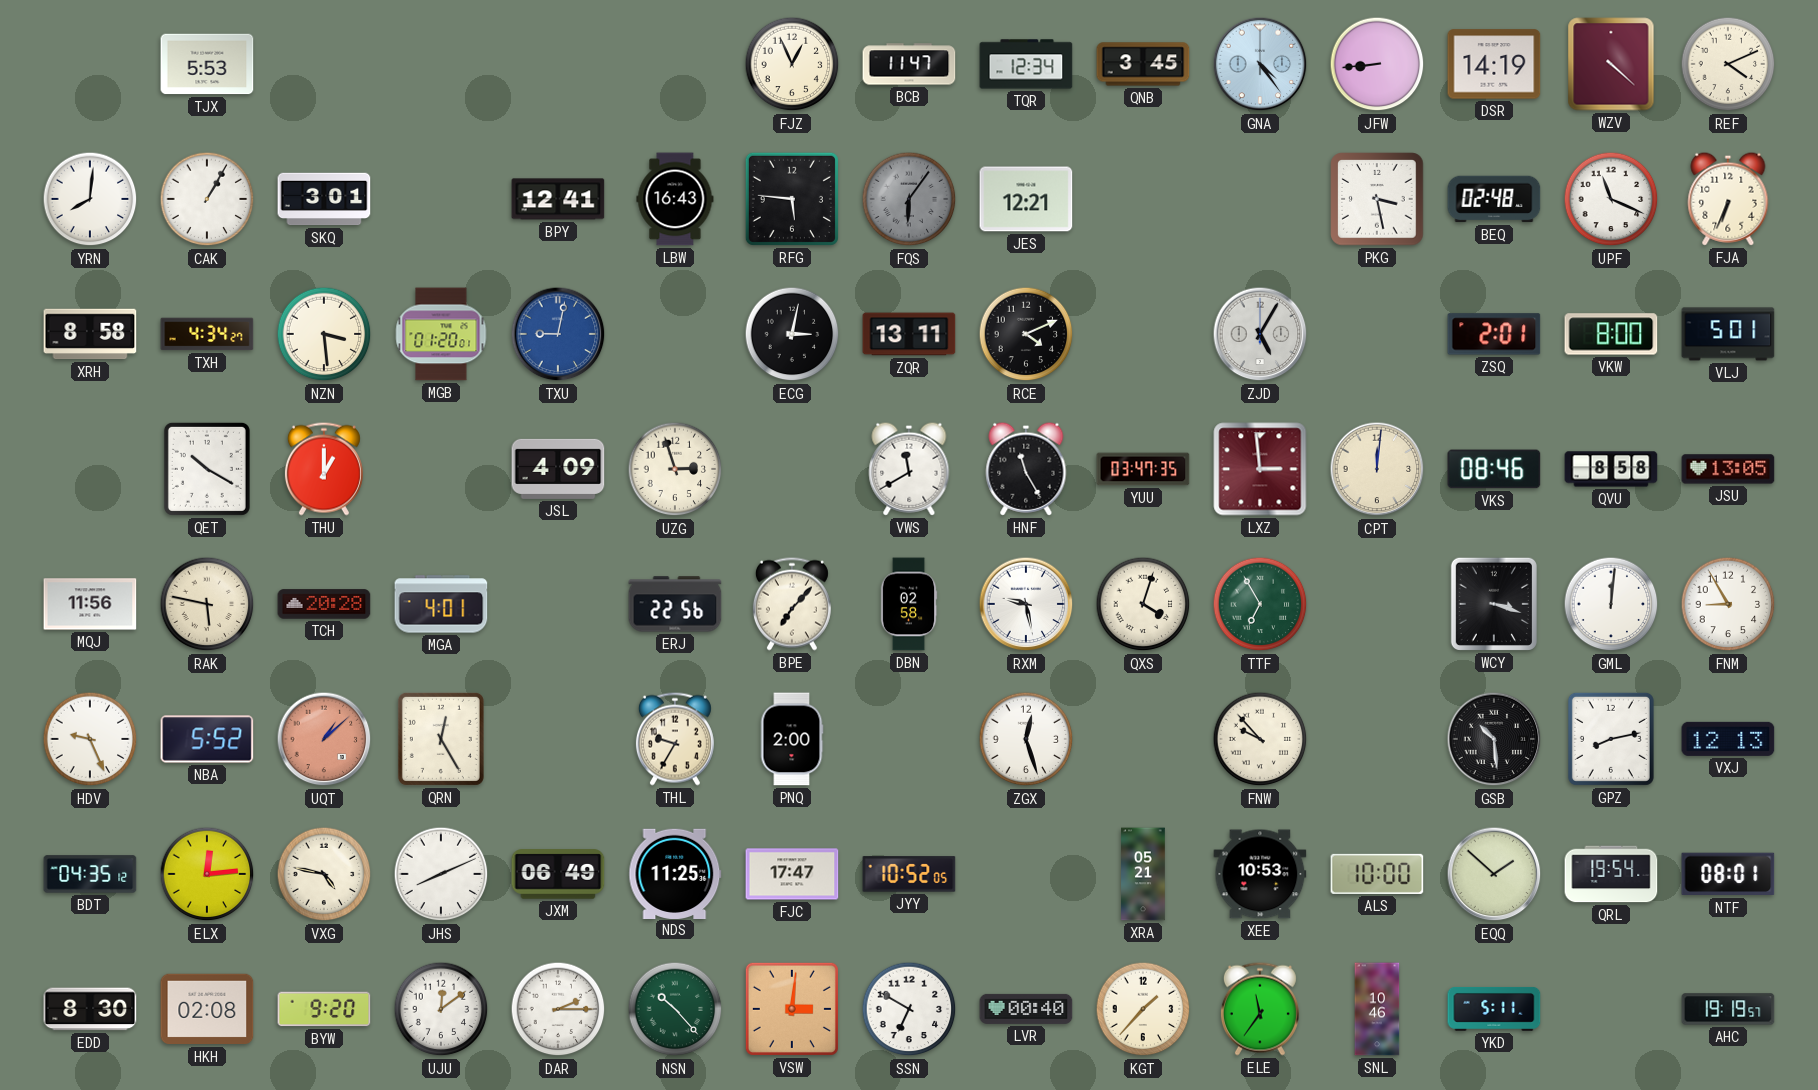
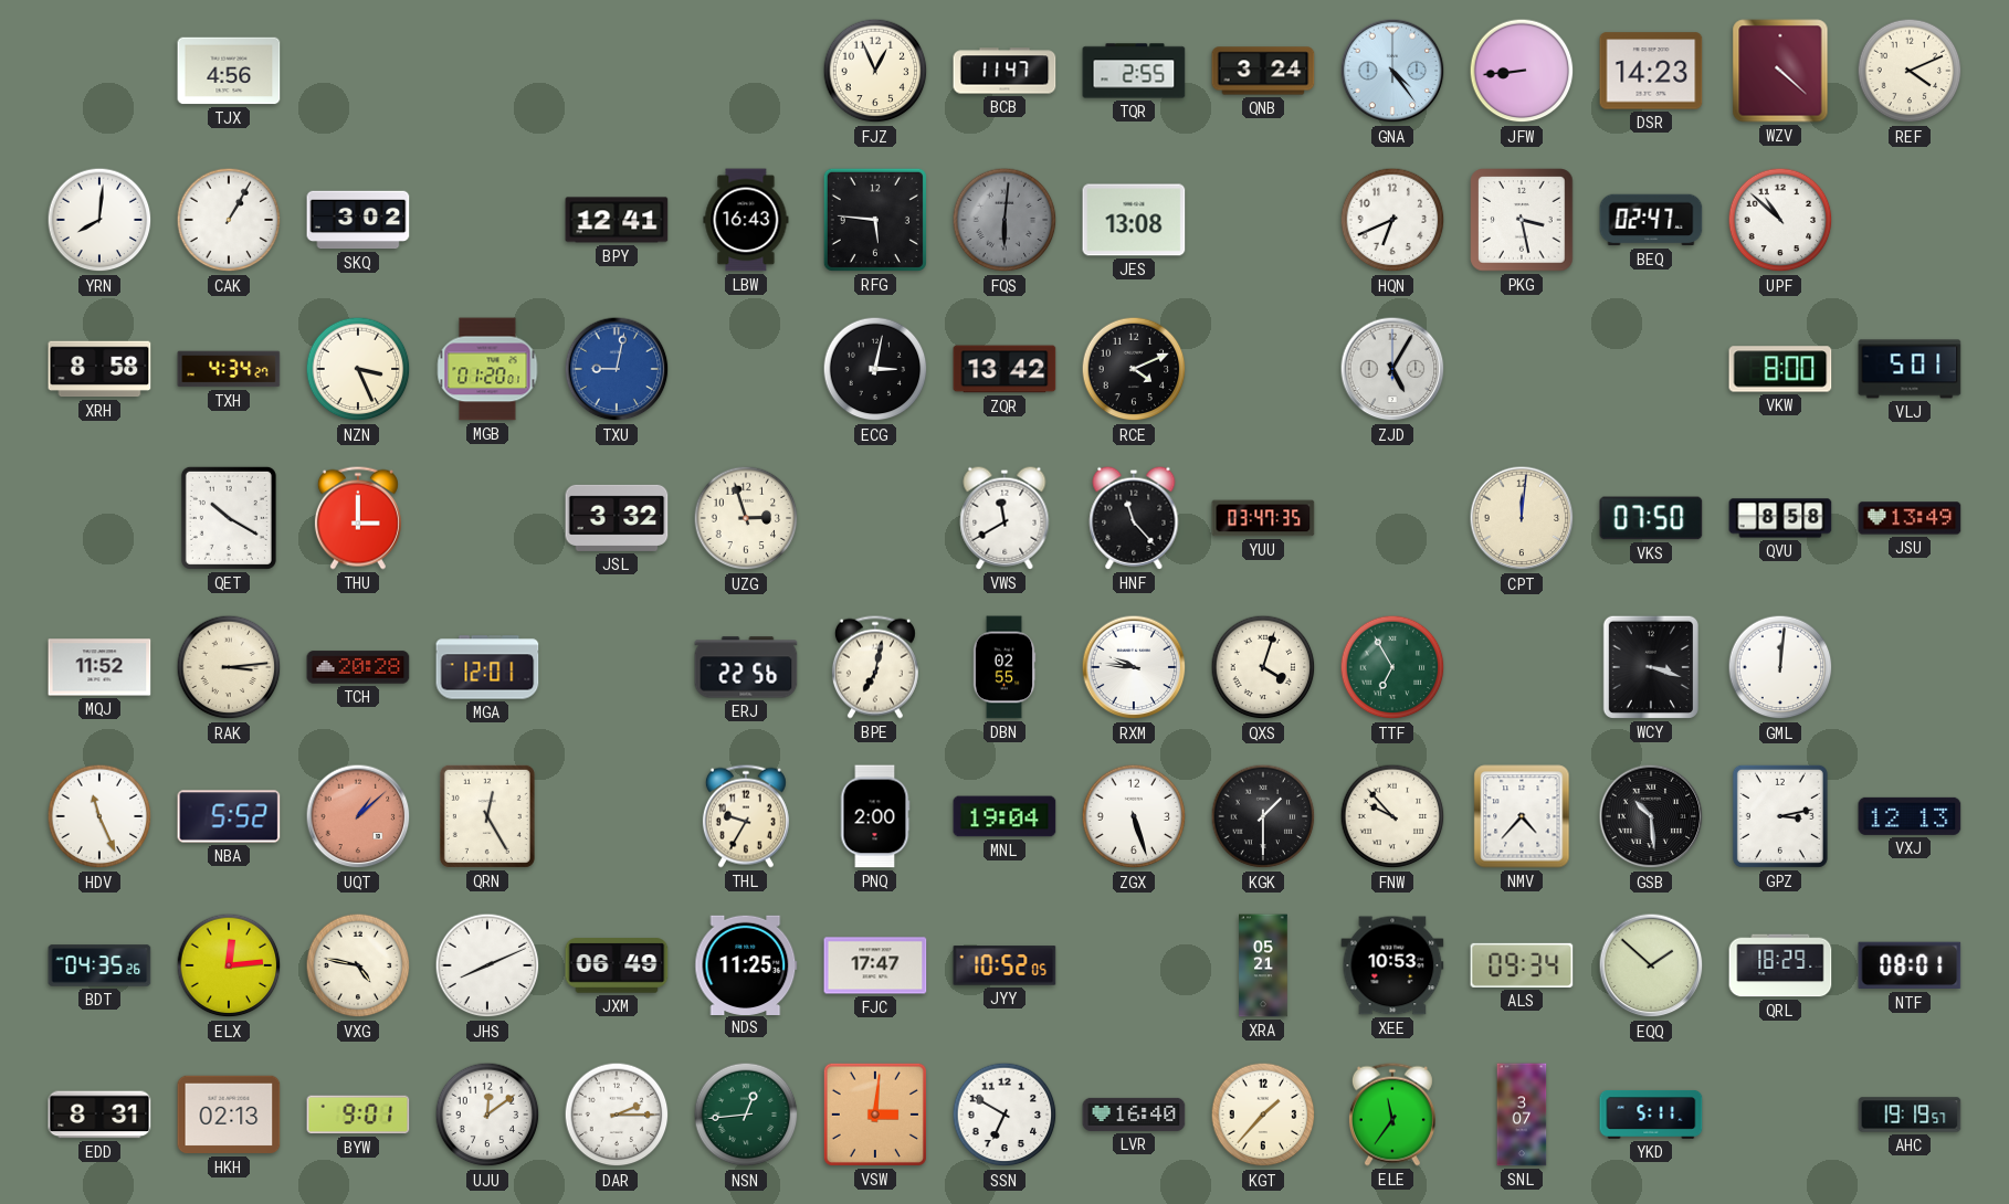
TJX: 5:53 -> 4:56
TQR: 12:34 -> 2:55
QNB: 3:45 -> 3:24
DSR: 14:19 -> 14:23
SKQ: 3:01 -> 3:02
FQS: 6:06 -> 6:01
JES: 12:21 -> 13:08
HQN: none -> 6:41
BEQ: 02:48 -> 02:47
UPF: 11:19 -> 10:52
FJA: 6:34 -> none
NZN: 3:29 -> 3:26
ZQR: 13:11 -> 13:42
ZSQ: 2:01 -> none
THU: 1:00 -> 3:00
JSL: 4:09 -> 3:32
HNF: 11:25 -> 11:23
LXZ: 2:59 -> none
VKS: 08:46 -> 07:50
JSU: 13:05 -> 13:49
MQJ: 11:56 -> 11:52
RAK: 5:47 -> 3:14
MGA: 4:01 -> 12:01
BPE: 7:07 -> 7:02
DBN: 02:58 -> 02:55
RXM: 9:28 -> 9:46
FNM: 8:55 -> none
HDV: 9:26 -> 11:26
MNL: none -> 19:04
ZGX: 12:27 -> 5:27
KGK: none -> 1:30
NMV: none -> 4:37
GPZ: 8:13 -> 3:13
BDT: 04:35:12 -> 04:35:26
ALS: 10:00 -> 09:34
QRL: 19:54 -> 18:29
EDD: 8:30 -> 8:31
HKH: 02:08 -> 02:13
BYW: 9:20 -> 9:01
NSN: 10:23 -> 12:44
LVR: 00:40 -> 16:40
SNL: 10:46 -> 3:07
